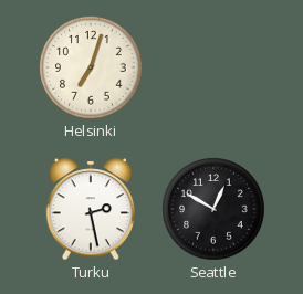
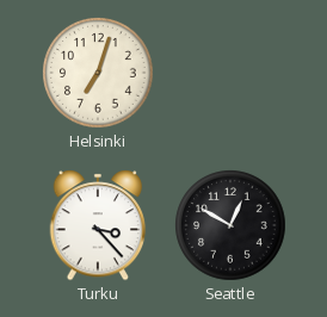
Turku: 2:28 -> 3:23
